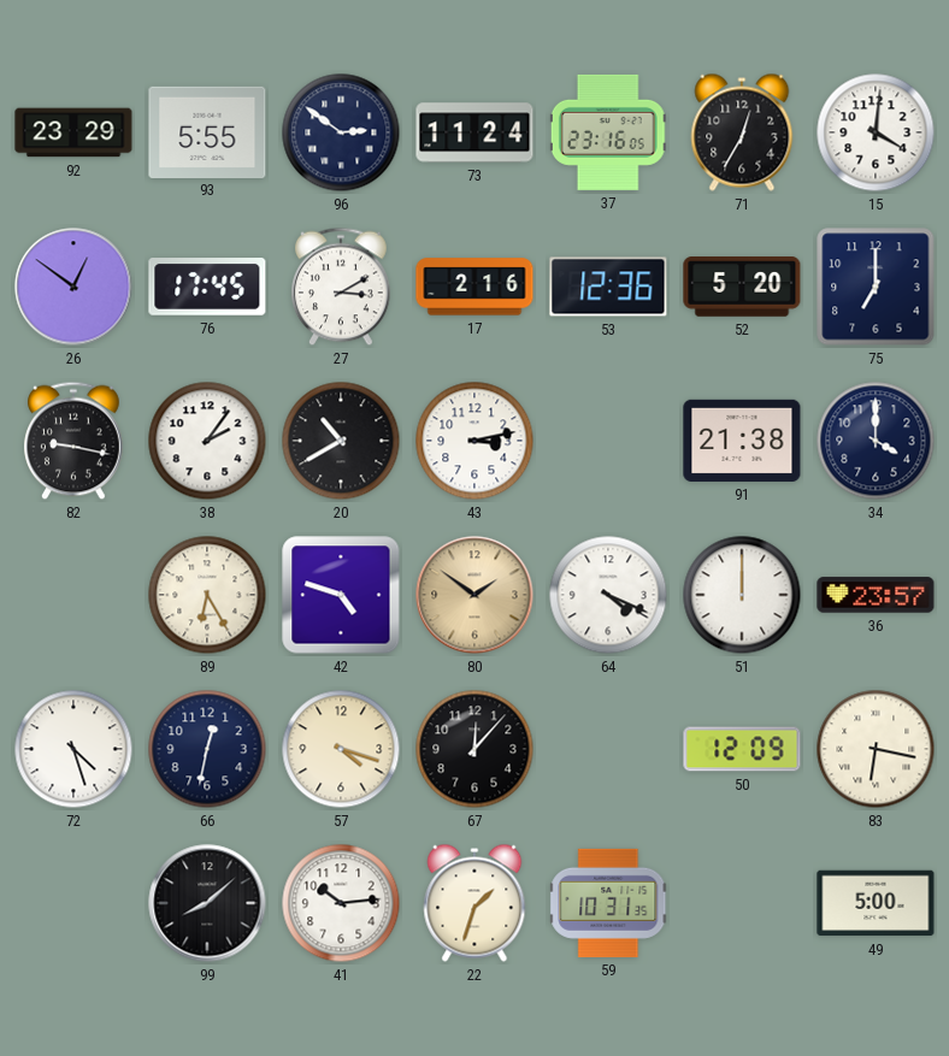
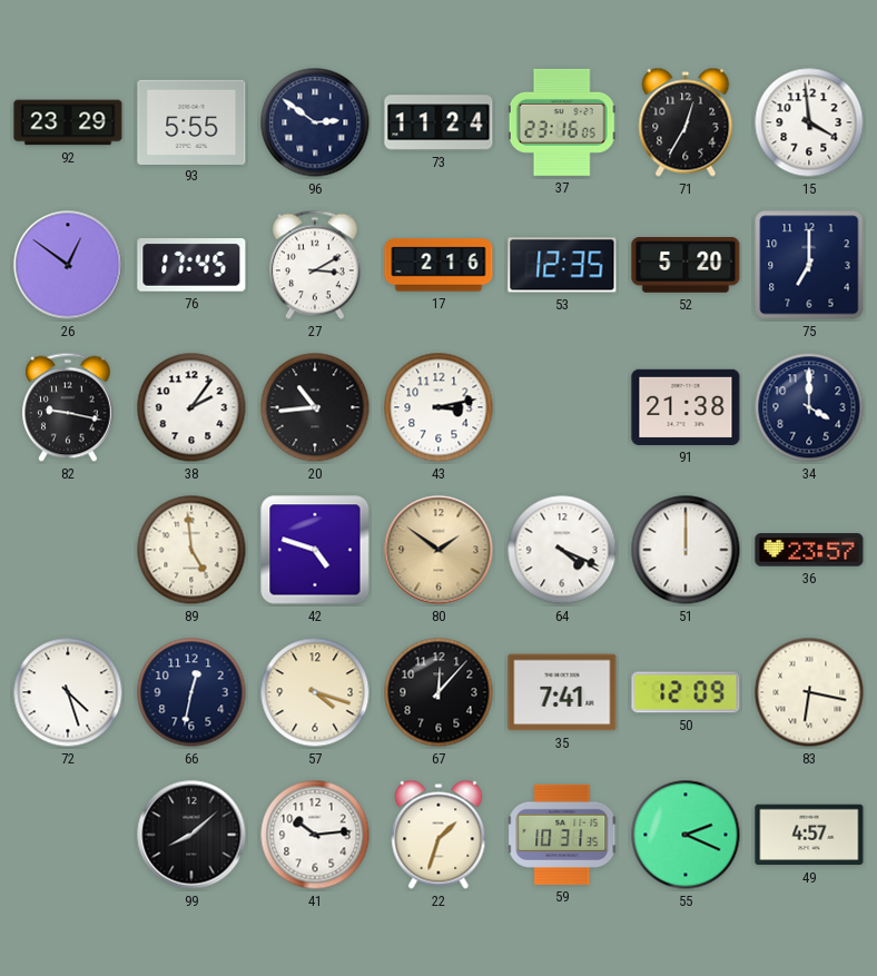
15: 4:01 -> 3:59
53: 12:36 -> 12:35
20: 10:40 -> 10:44
89: 6:25 -> 4:59
35: none -> 7:41
55: none -> 2:19
49: 5:00 -> 4:57
